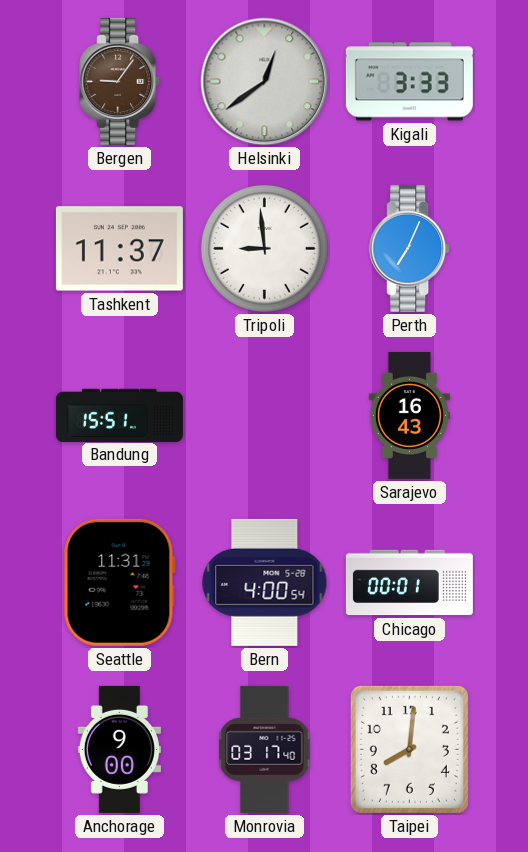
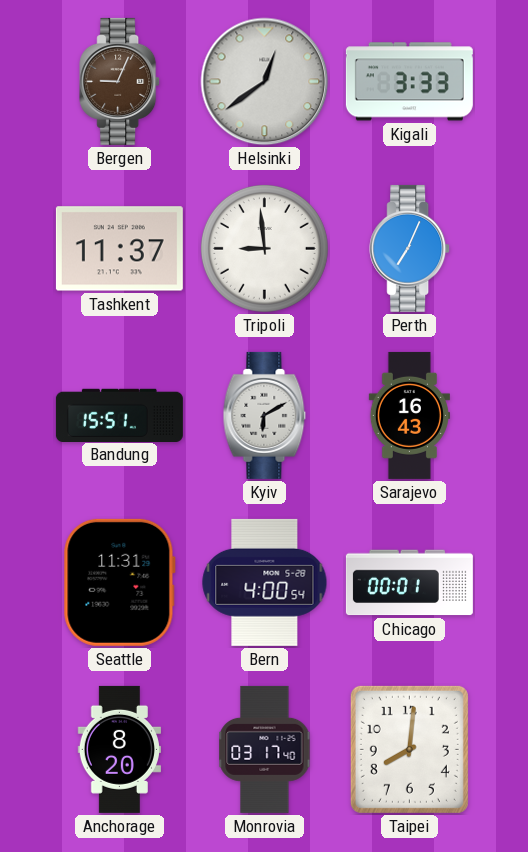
Bergen: 9:06 -> 9:04
Kyiv: none -> 6:10
Anchorage: 9:00 -> 8:20
